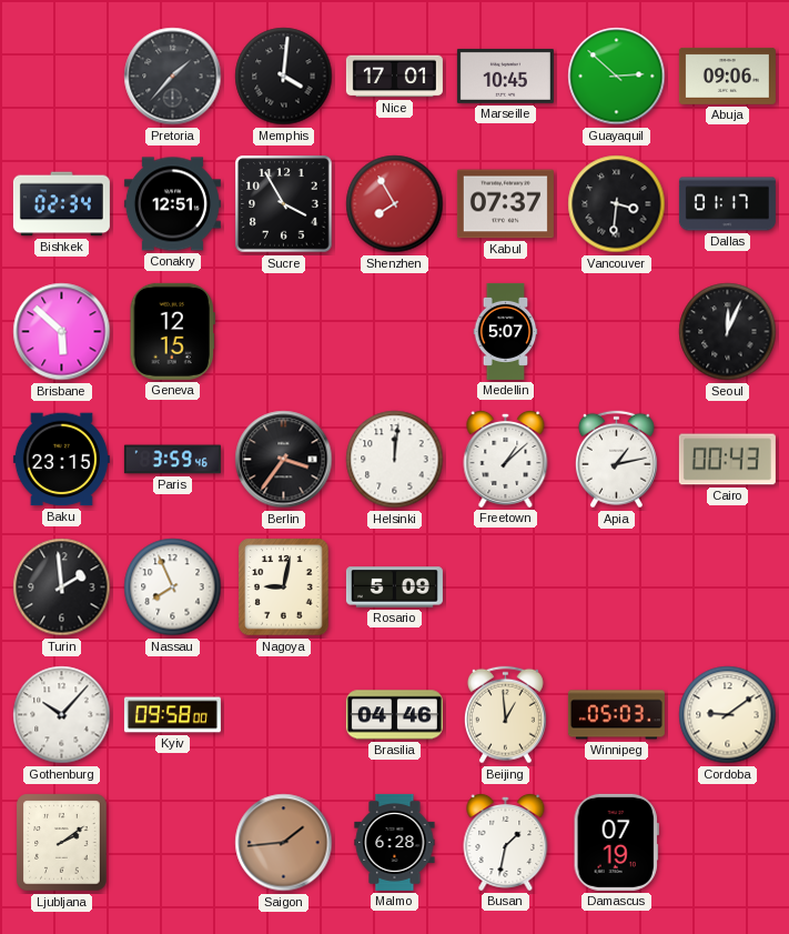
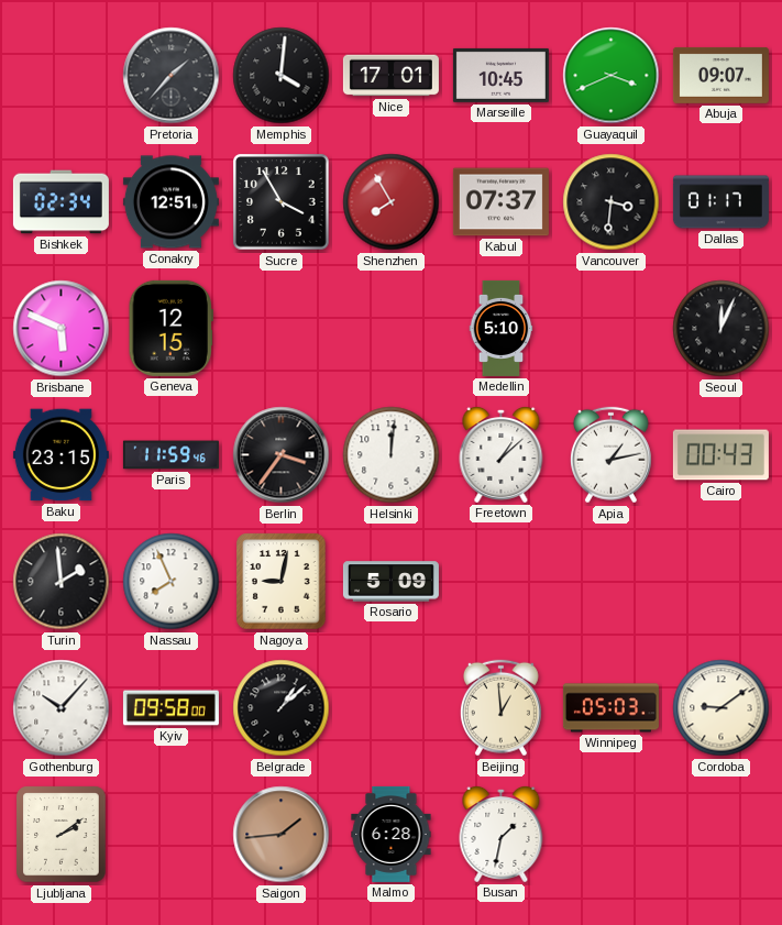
Guayaquil: 2:52 -> 3:41
Abuja: 09:06 -> 09:07
Brisbane: 5:52 -> 5:49
Medellin: 5:07 -> 5:10
Paris: 3:59 -> 11:59
Belgrade: none -> 1:08
Brasilia: 04:46 -> none
Damascus: 07:19 -> none
